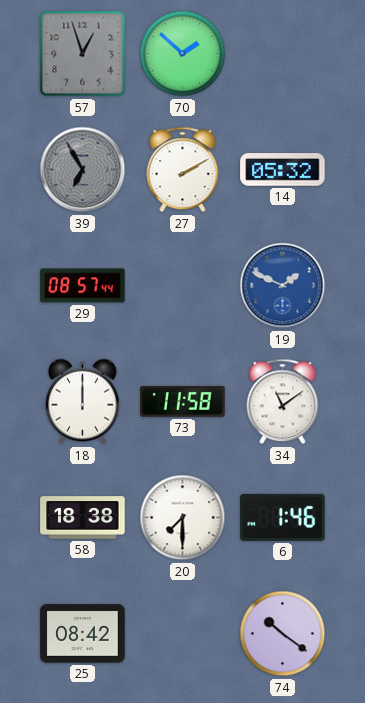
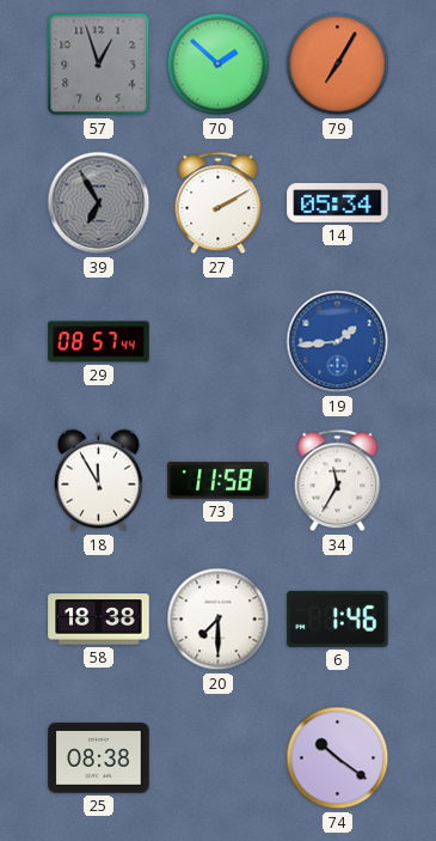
79: none -> 7:05
14: 05:32 -> 05:34
19: 1:49 -> 1:44
18: 12:00 -> 11:55
34: 11:09 -> 11:35
25: 08:42 -> 08:38
